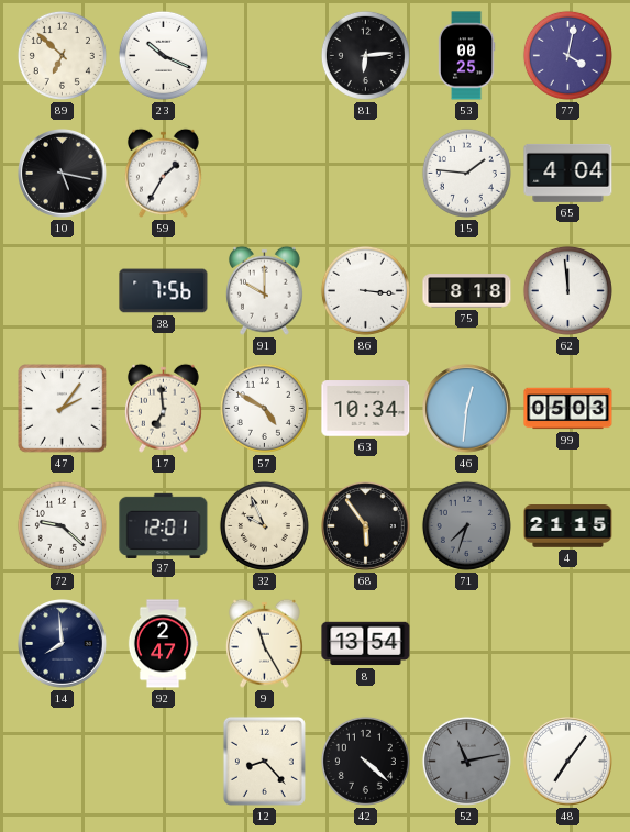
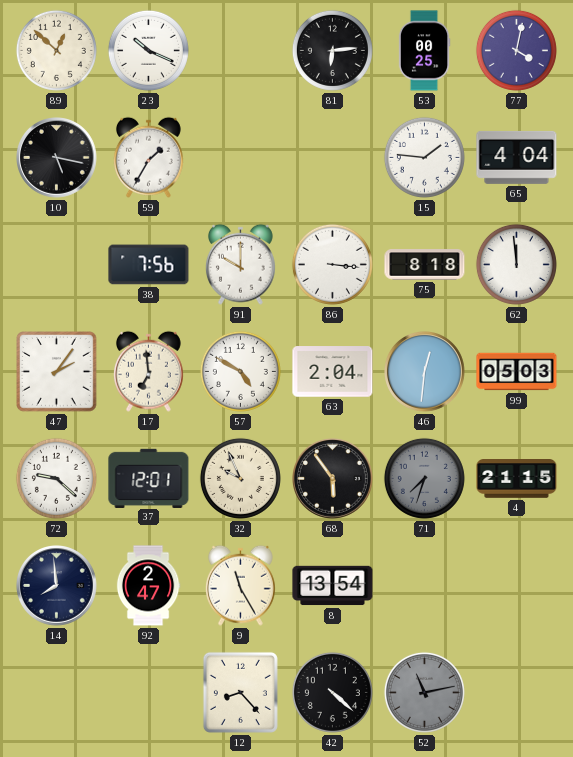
89: 6:52 -> 12:52
63: 10:34 -> 2:04
48: 7:06 -> none
